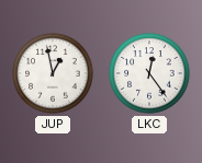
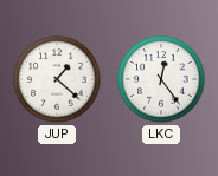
JUP: 12:58 -> 1:22
